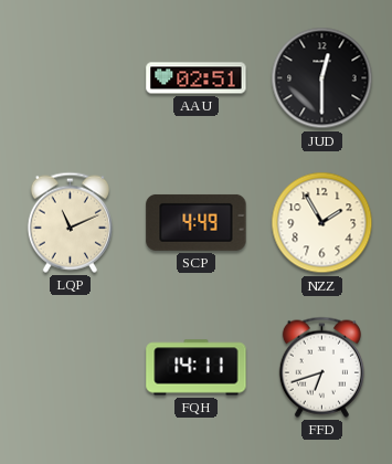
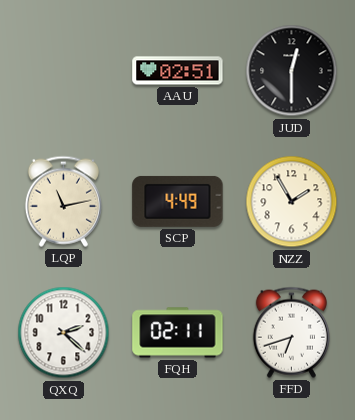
LQP: 11:11 -> 11:13
QXQ: none -> 2:22
FQH: 14:11 -> 02:11
